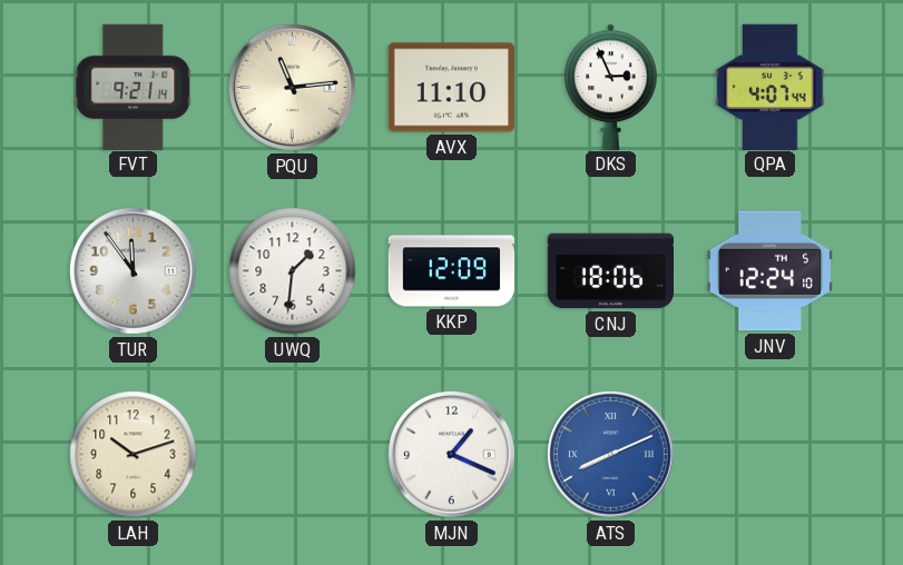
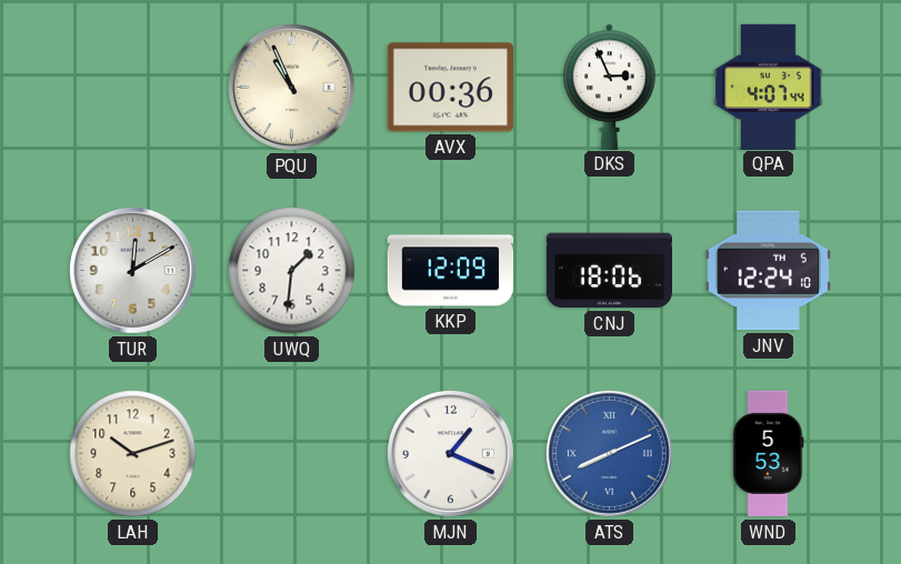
FVT: 9:21 -> none
PQU: 11:14 -> 10:56
AVX: 11:10 -> 00:36
TUR: 11:54 -> 12:10
WND: none -> 5:53
